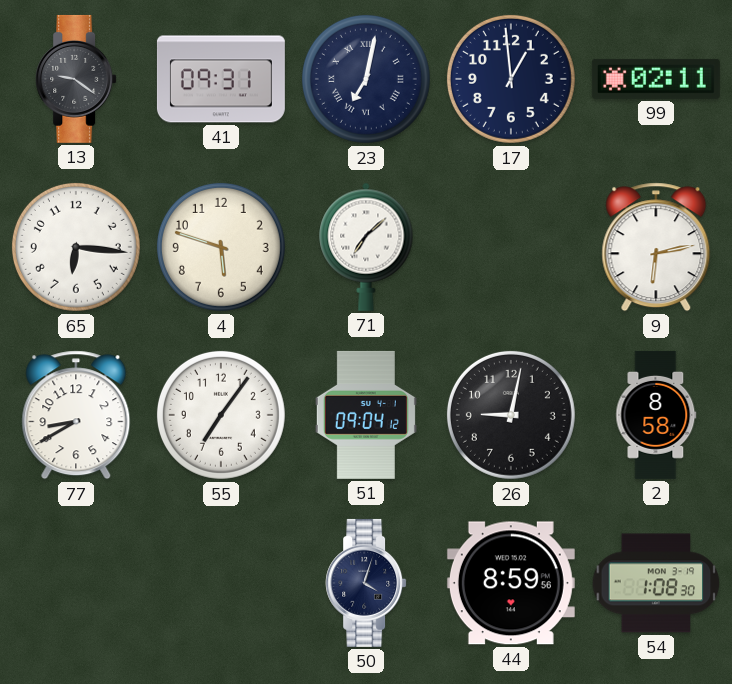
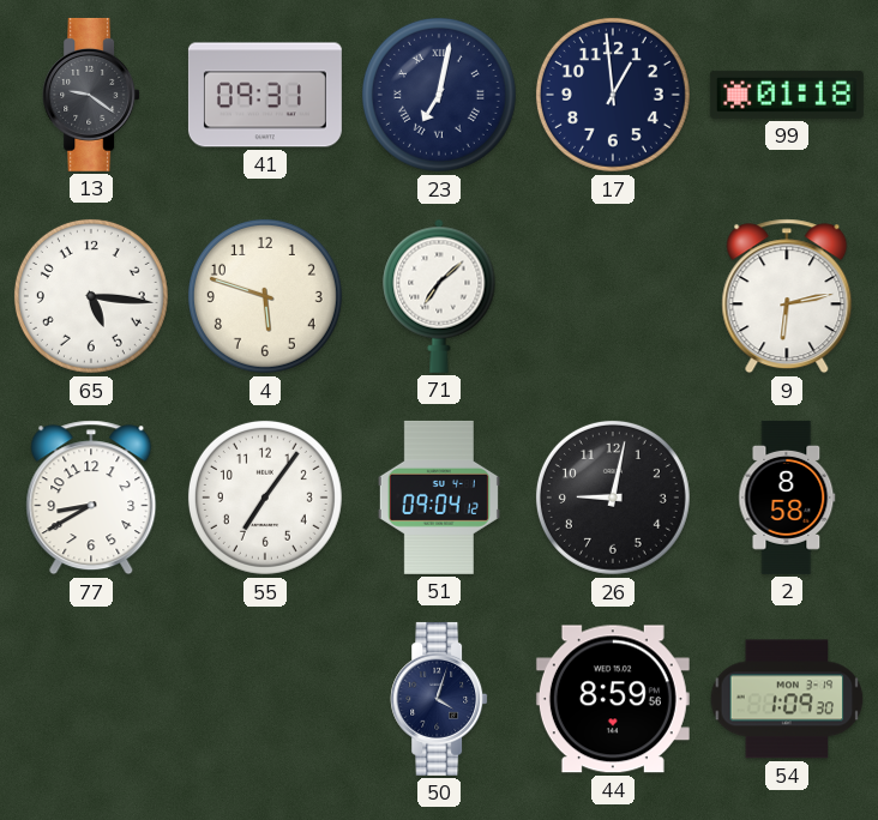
99: 02:11 -> 01:18
65: 6:16 -> 5:16
54: 1:08 -> 1:09
